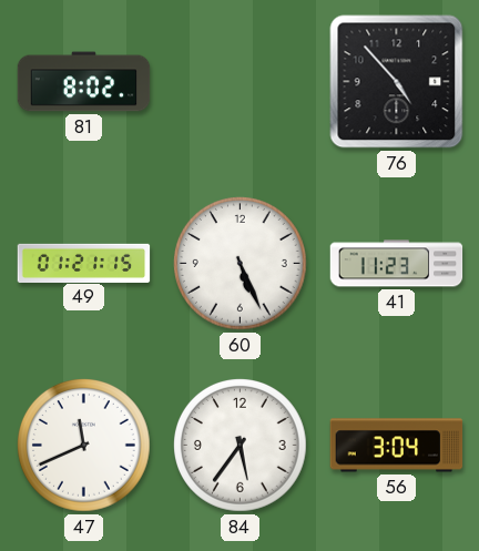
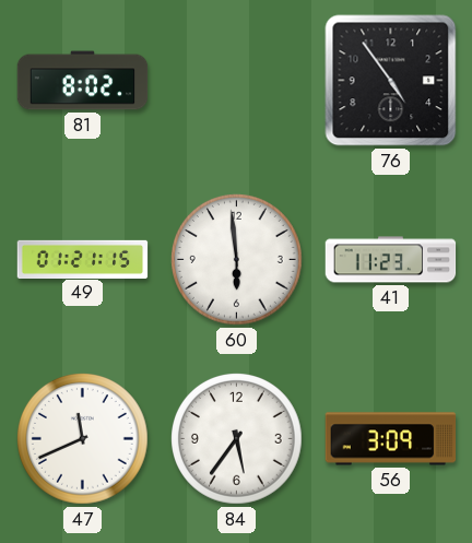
76: 4:53 -> 4:54
60: 5:26 -> 5:59
56: 3:04 -> 3:09
